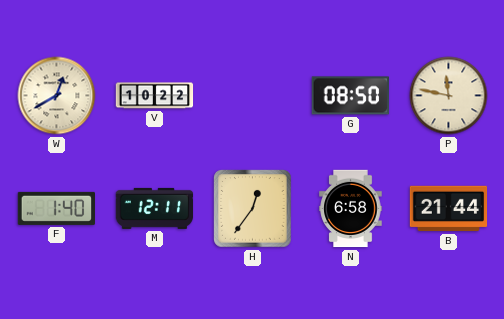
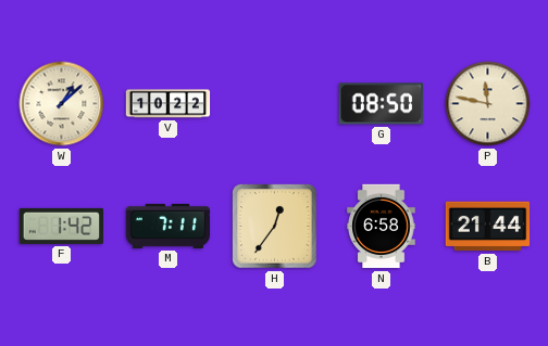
W: 12:40 -> 1:08
F: 1:40 -> 1:42
M: 12:11 -> 7:11
